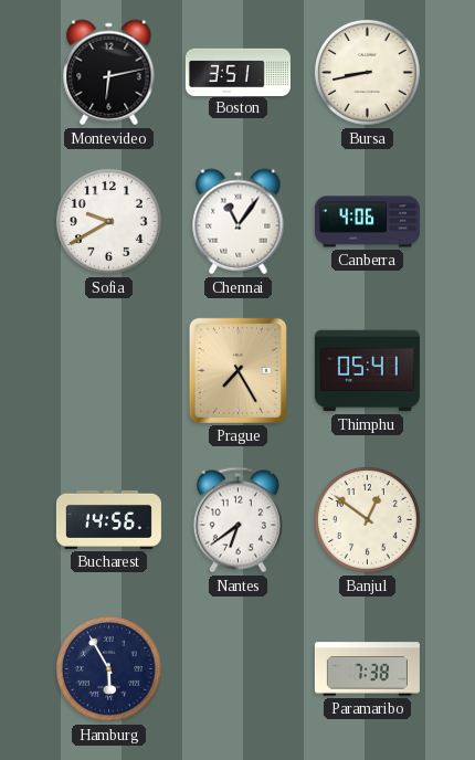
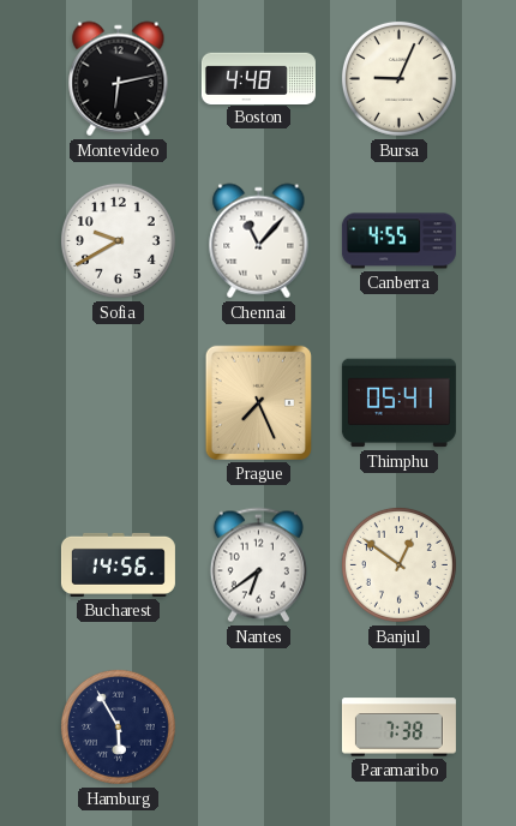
Boston: 3:51 -> 4:48
Bursa: 8:43 -> 9:04
Chennai: 11:06 -> 11:07
Canberra: 4:06 -> 4:55
Prague: 7:25 -> 7:26
